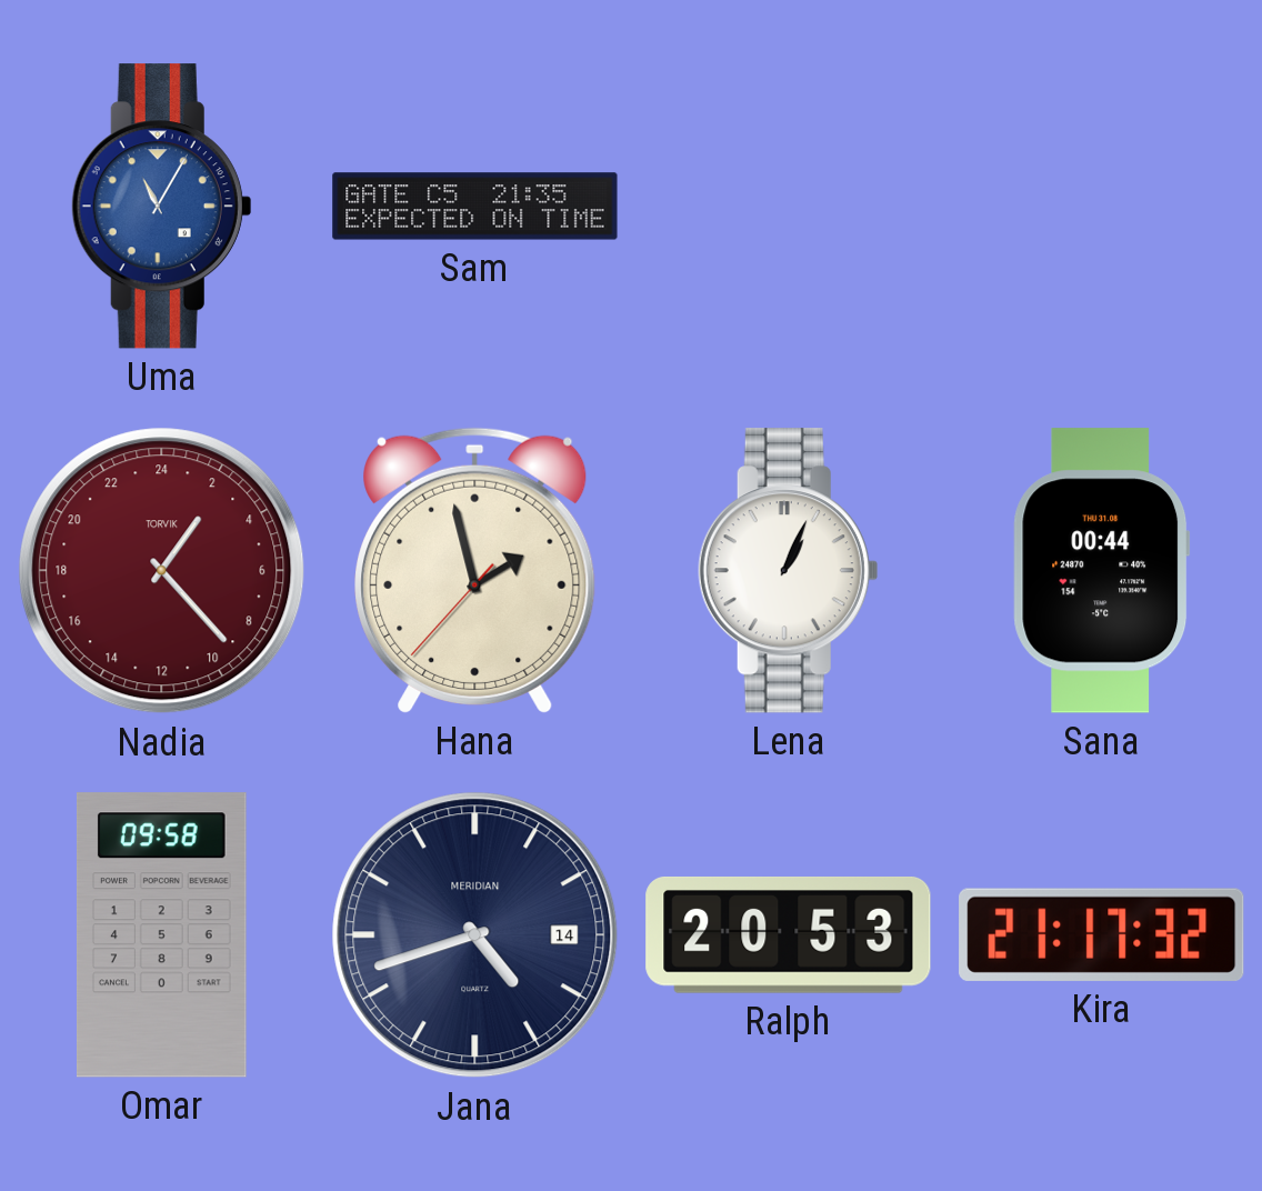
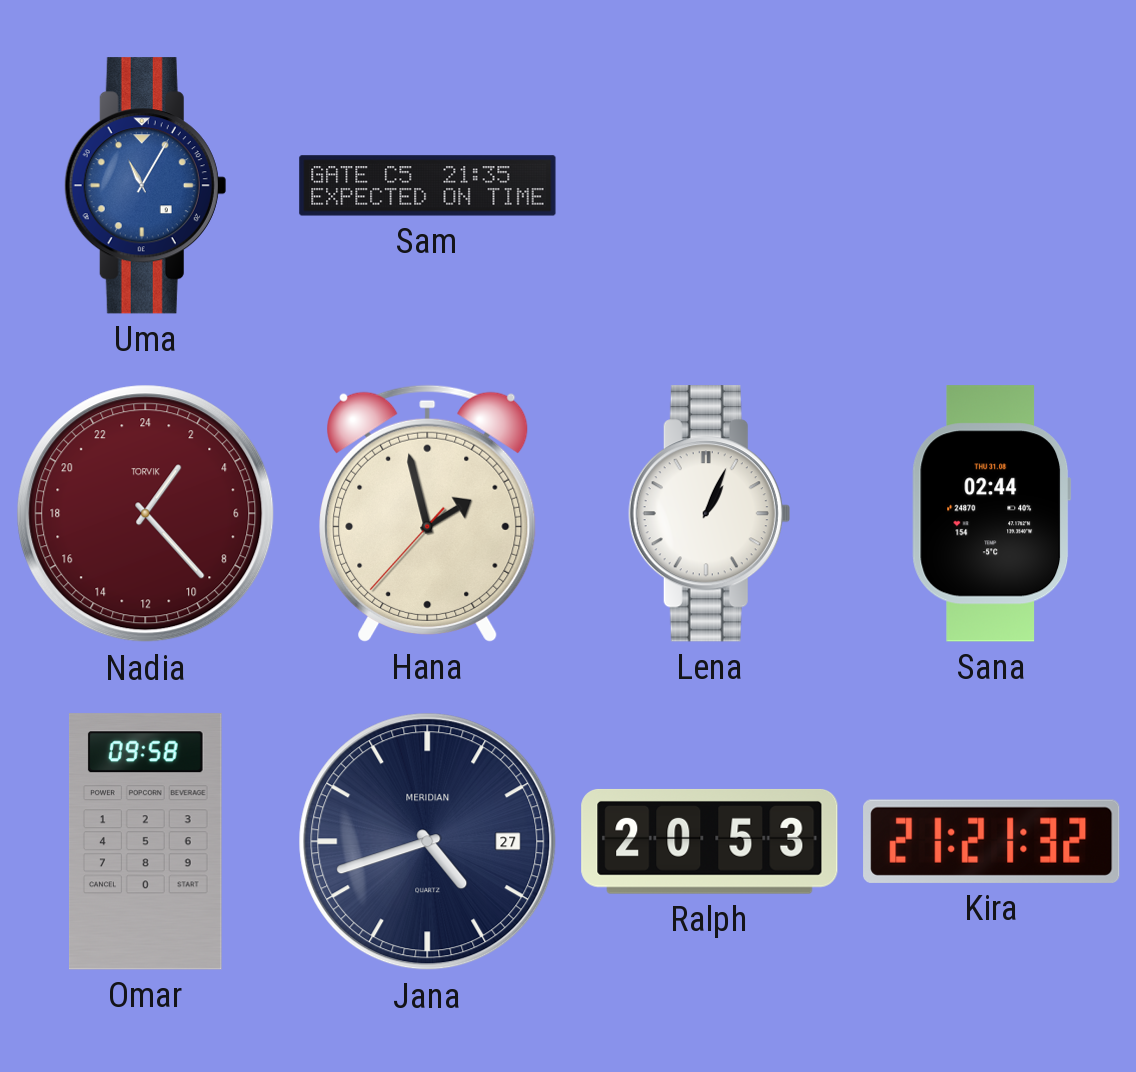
Sana: 00:44 -> 02:44
Jana date: 14 -> 27
Kira: 21:17 -> 21:21
